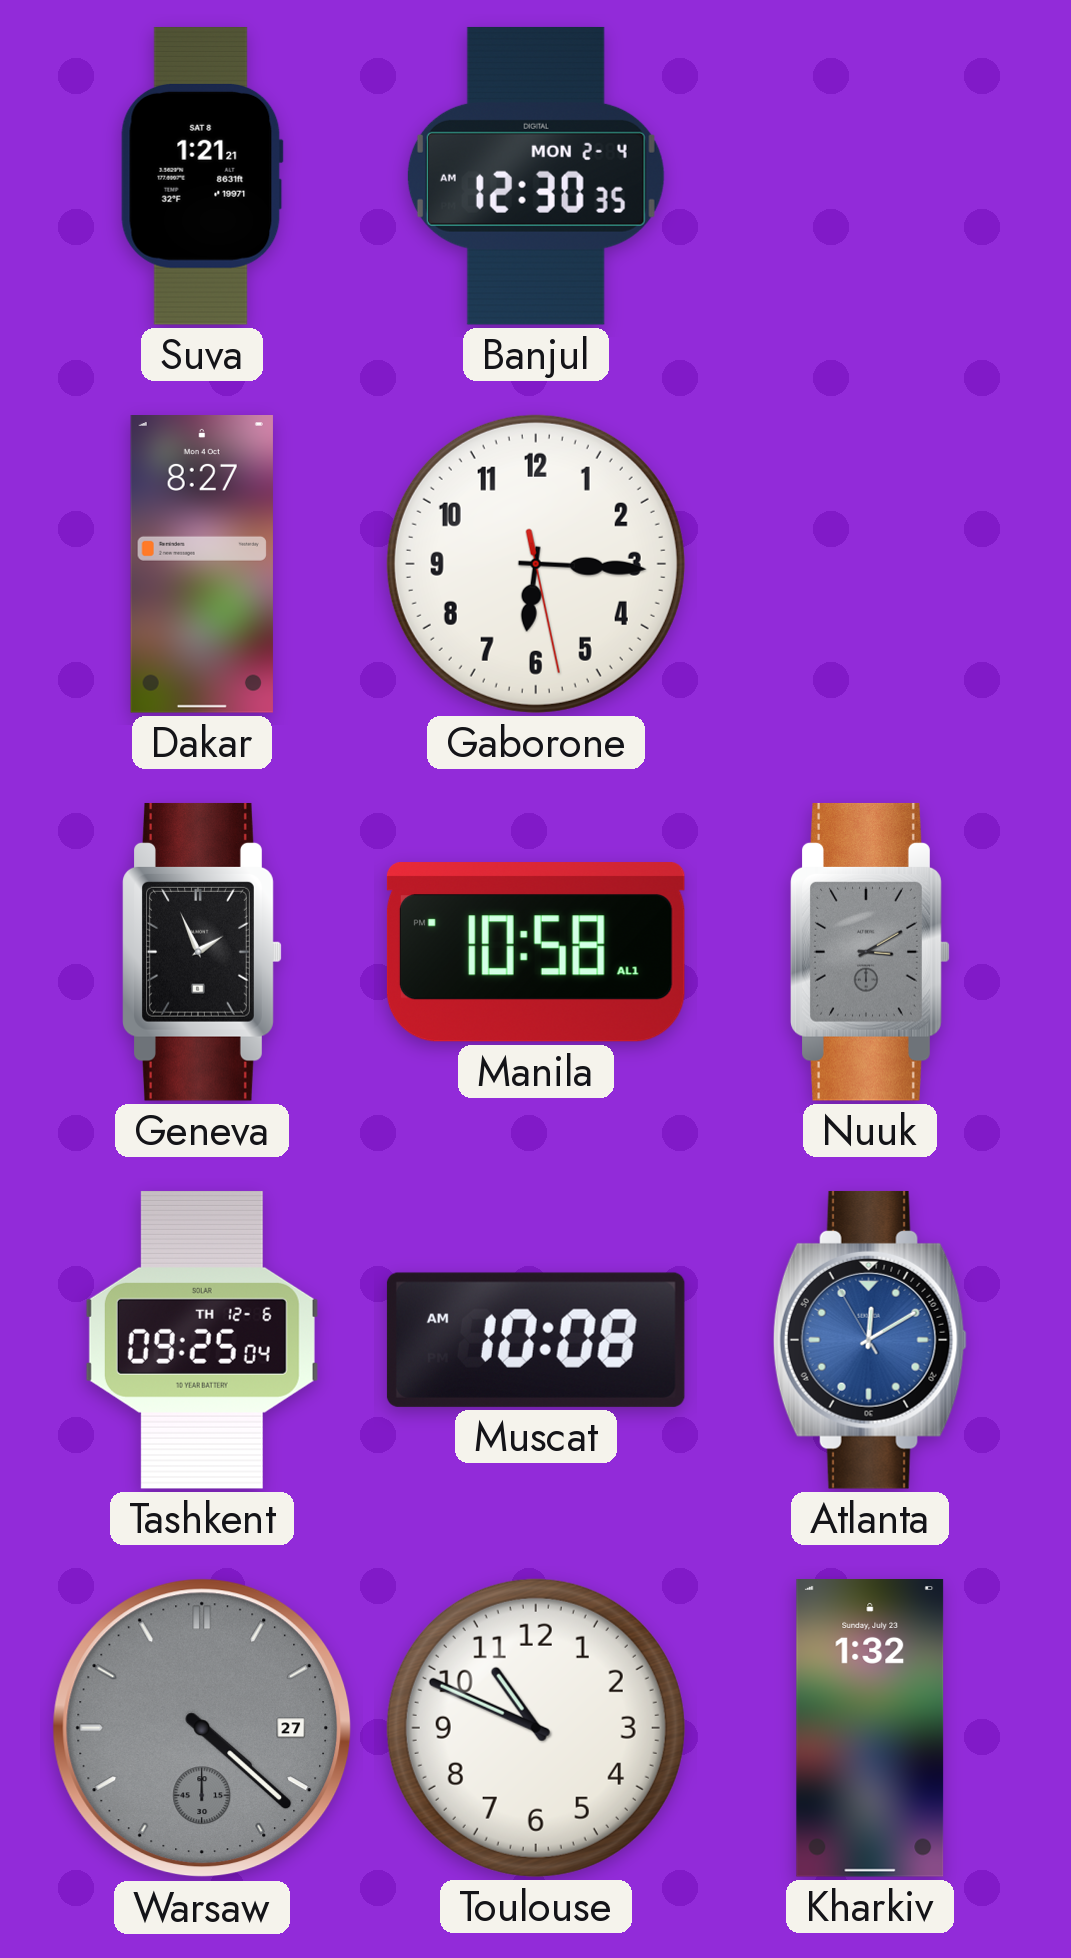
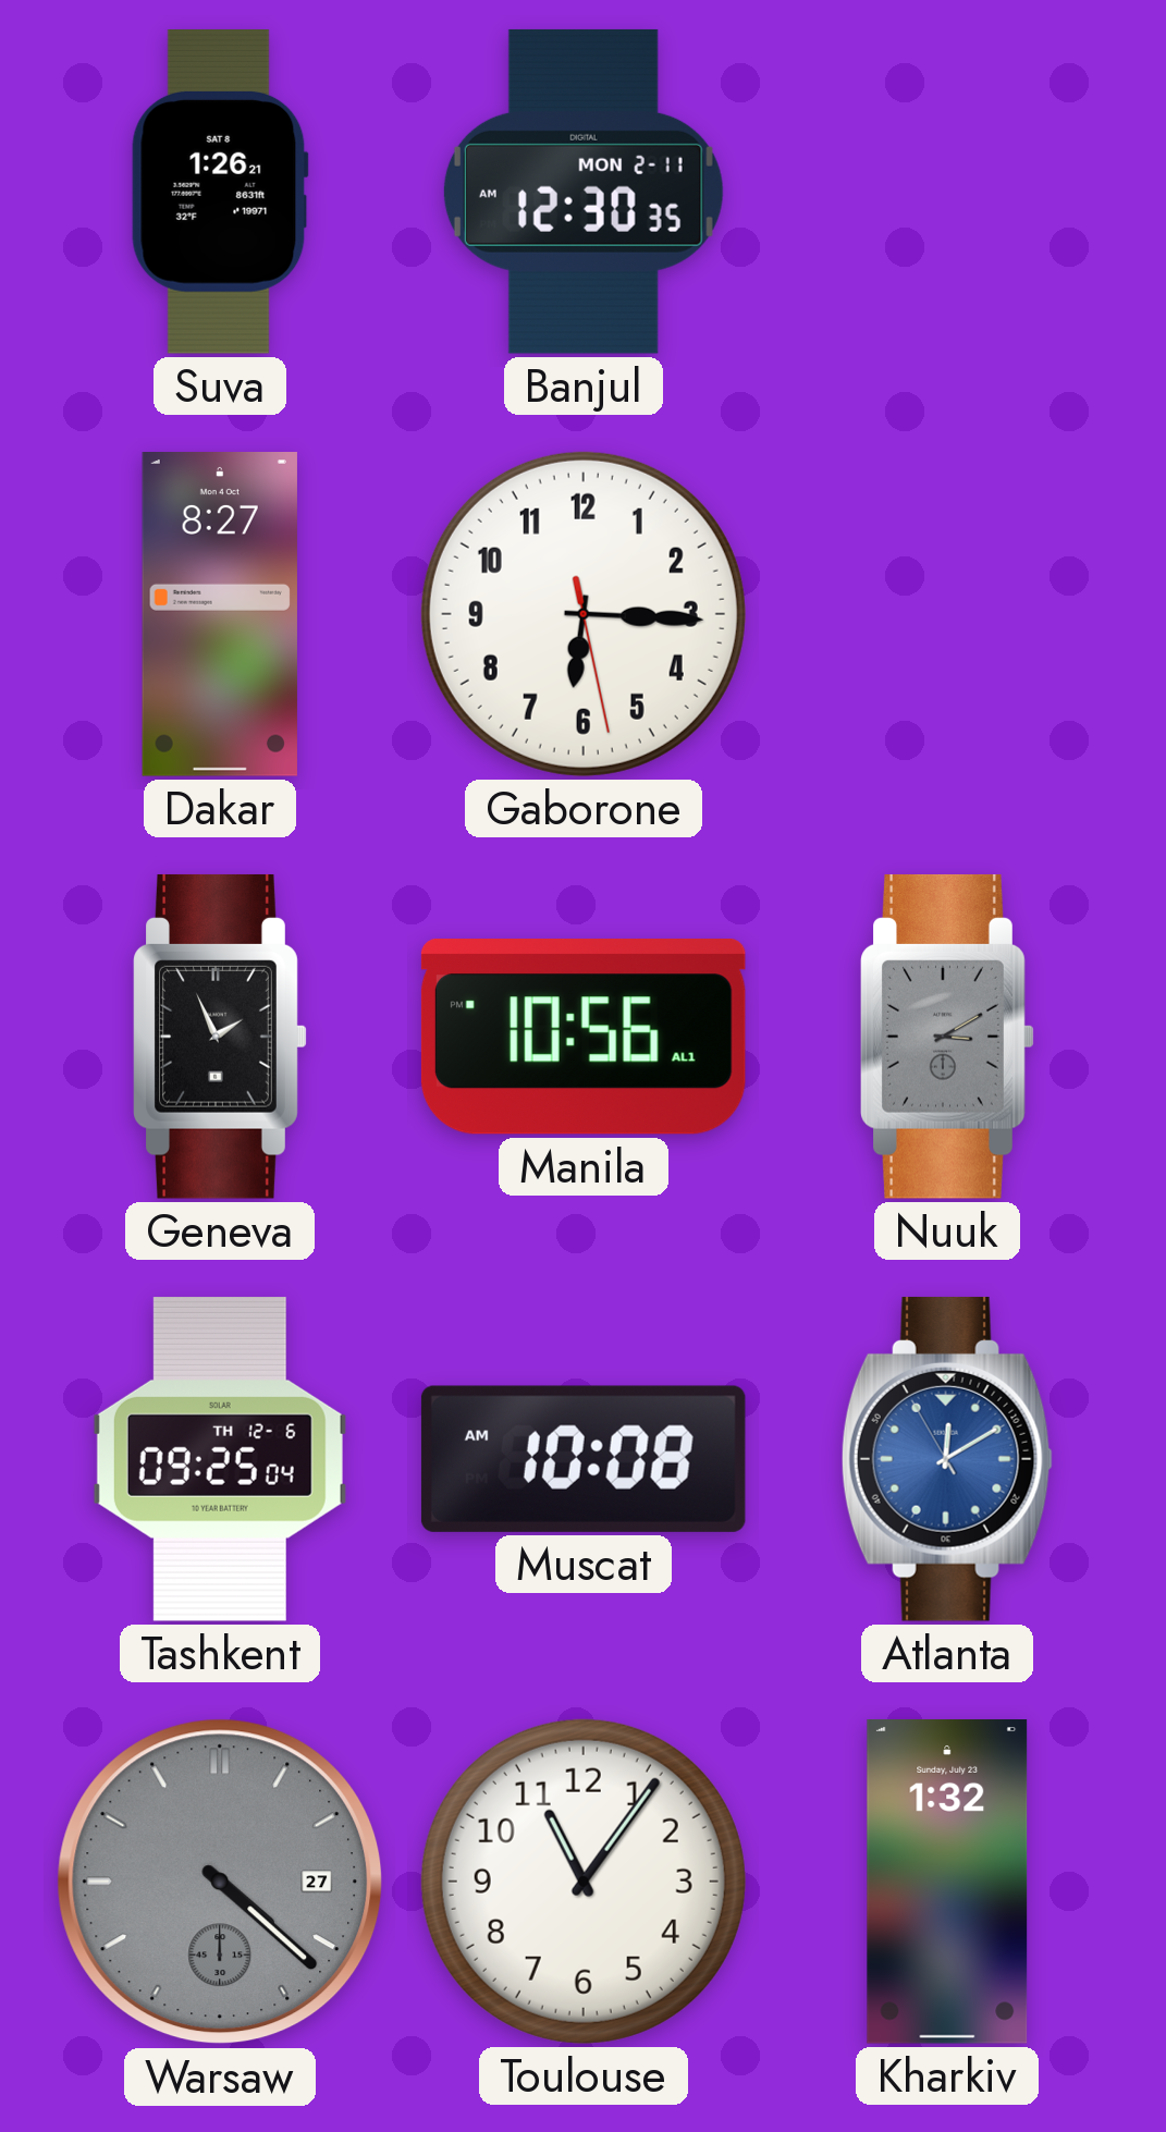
Suva: 1:21 -> 1:26
Banjul date: MON 2-4 -> MON 2-11
Manila: 10:58 -> 10:56
Toulouse: 10:49 -> 11:06
